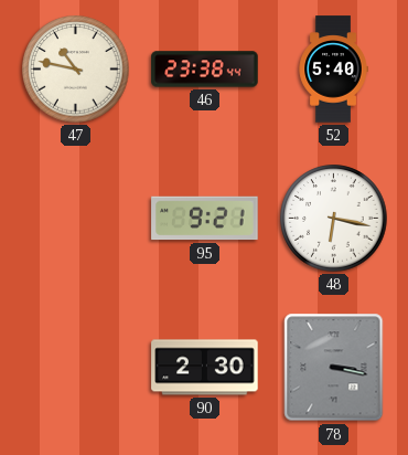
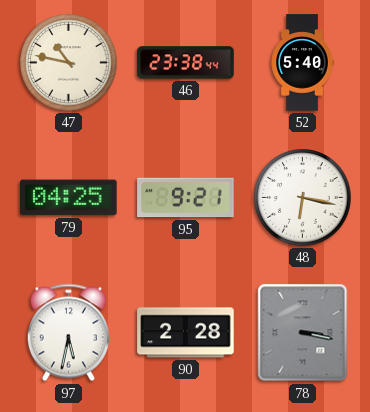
79: none -> 04:25
97: none -> 5:32
90: 2:30 -> 2:28
